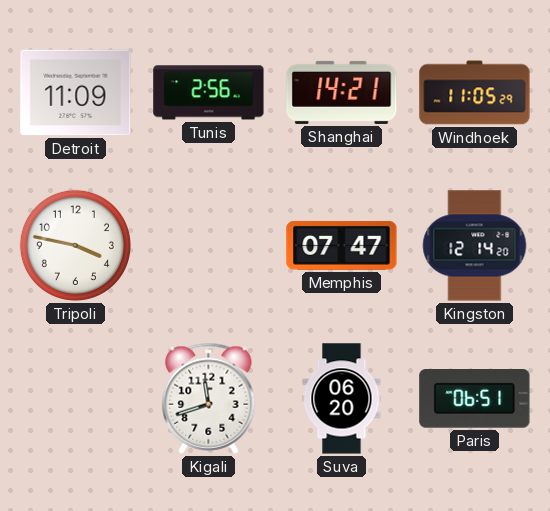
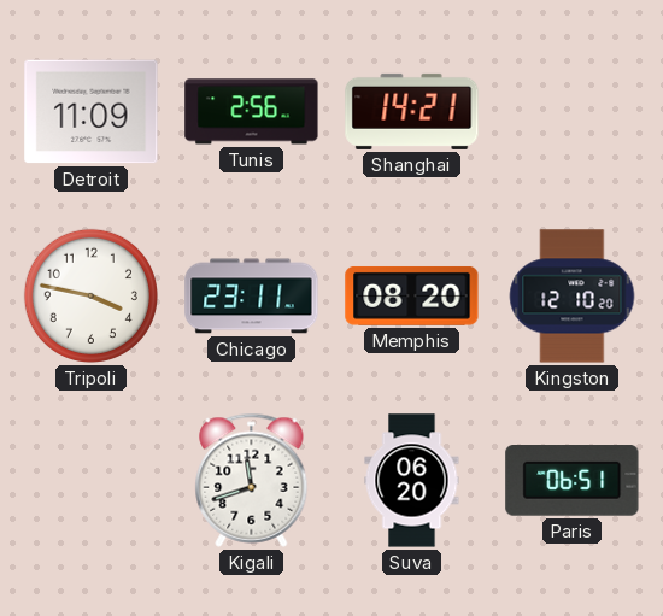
Windhoek: 11:05 -> none
Chicago: none -> 23:11
Memphis: 07:47 -> 08:20
Kingston: 12:14 -> 12:10
